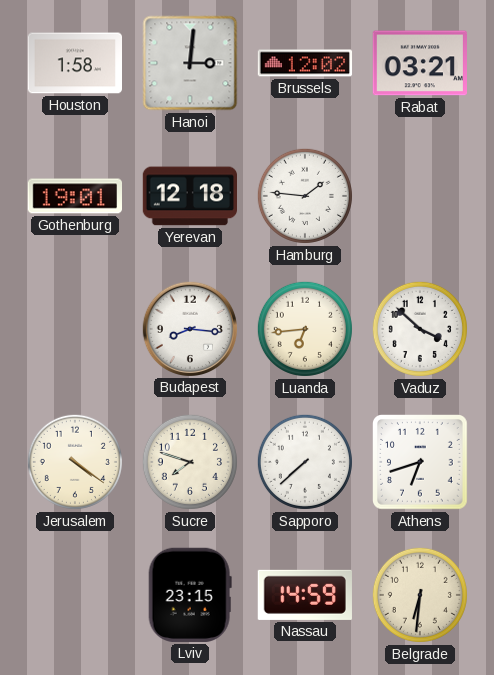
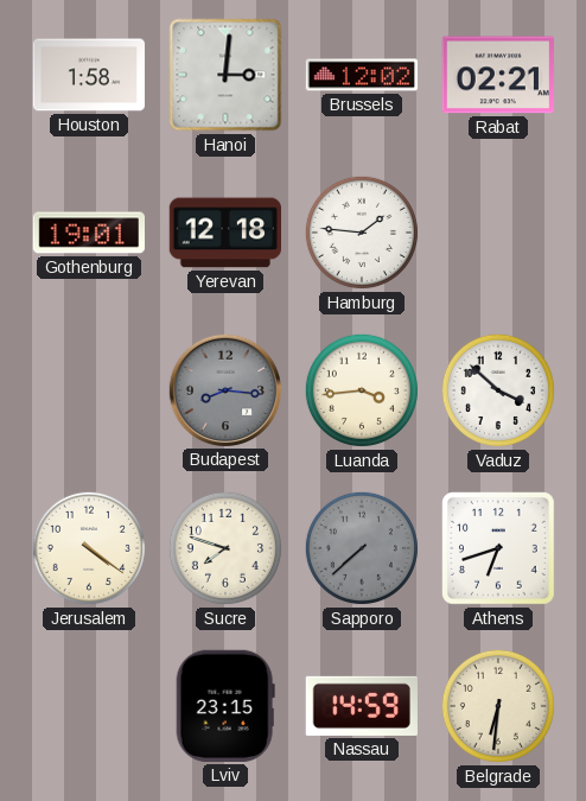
Rabat: 03:21 -> 02:21
Budapest dial: white -> grey
Luanda: 6:44 -> 3:44
Sapporo dial: white -> grey
